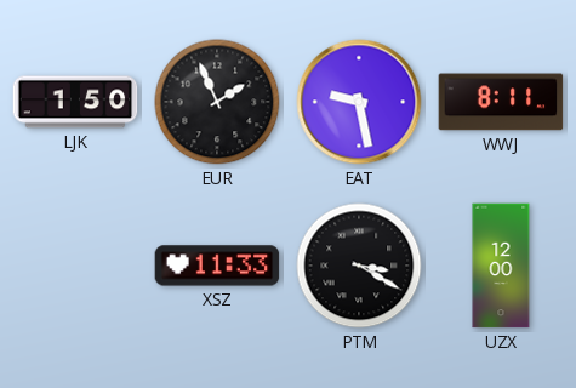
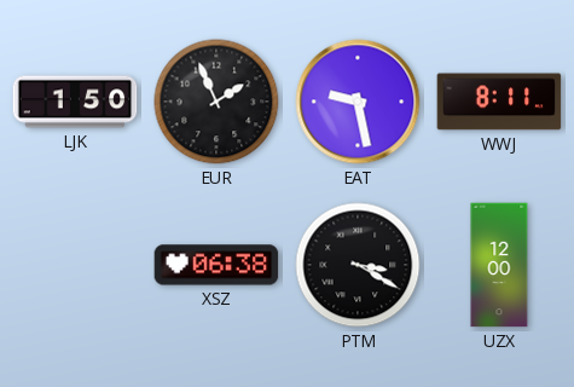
XSZ: 11:33 -> 06:38
